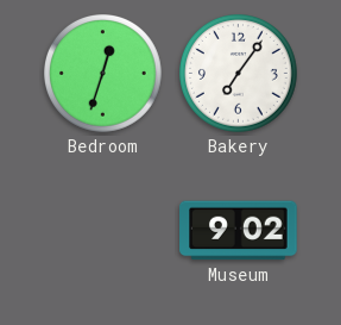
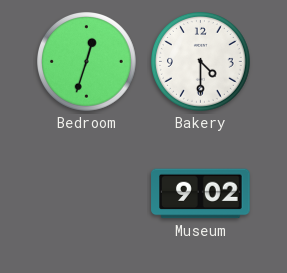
Bakery: 7:06 -> 4:30
